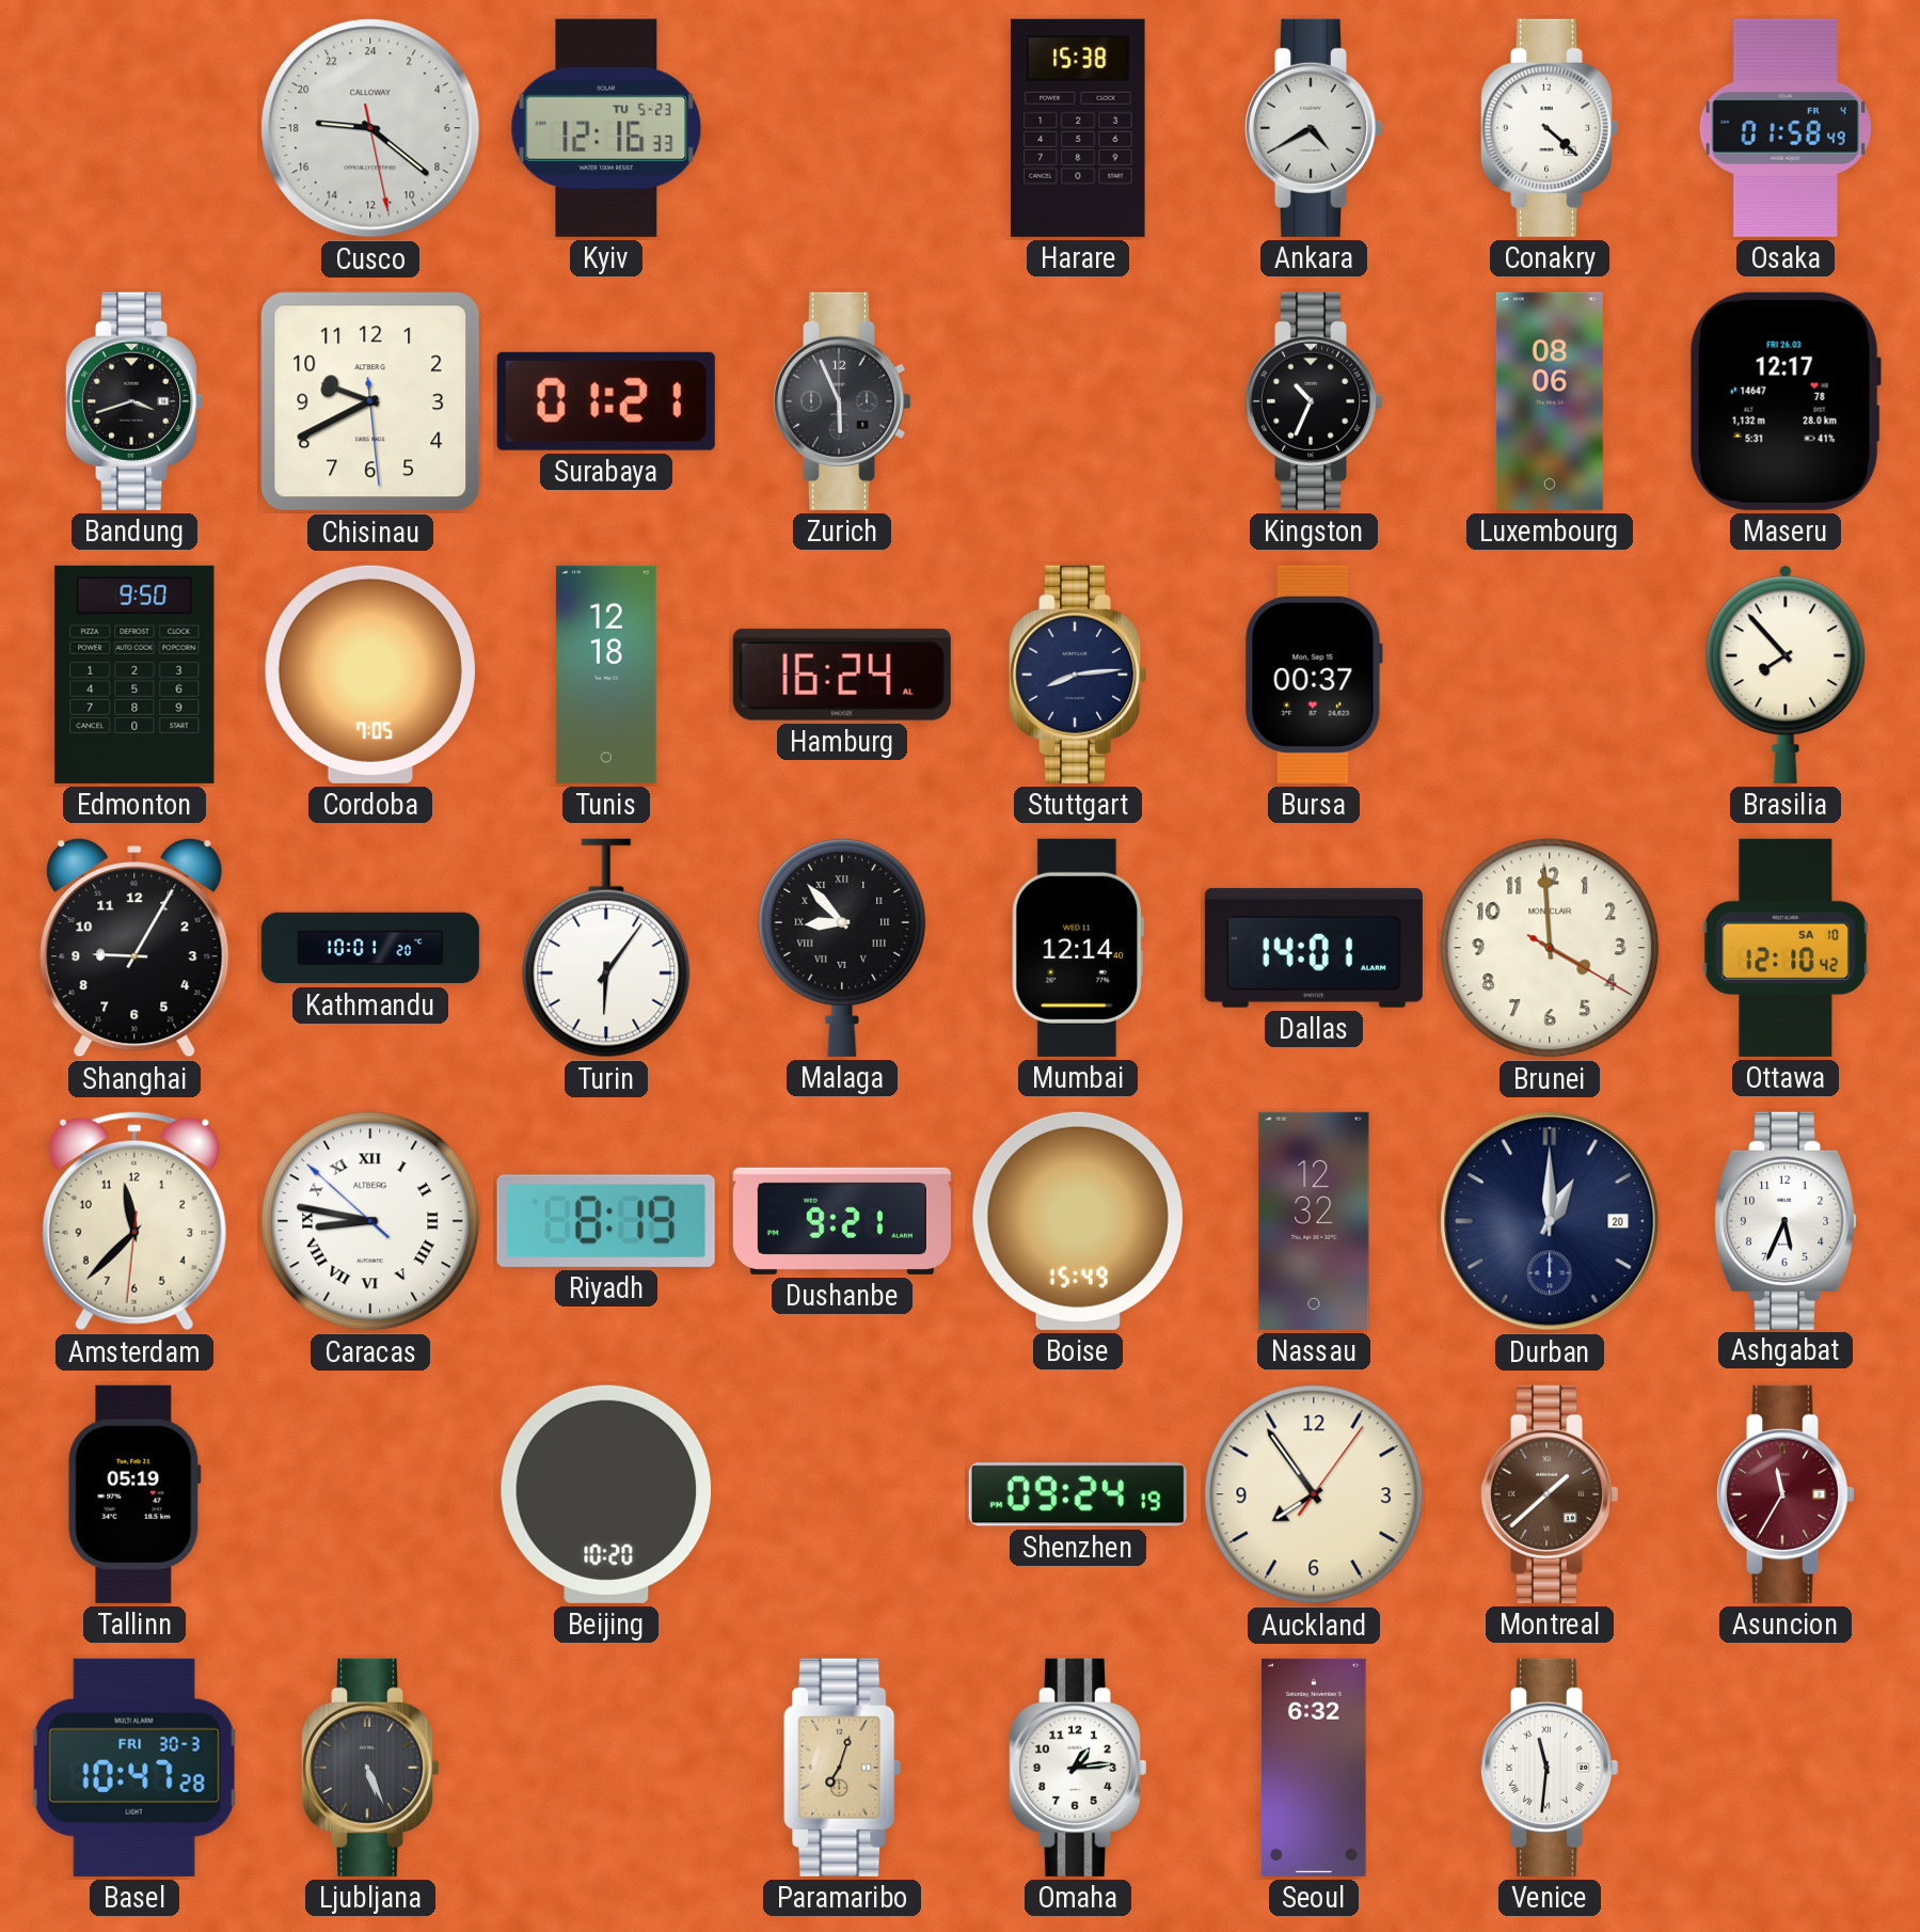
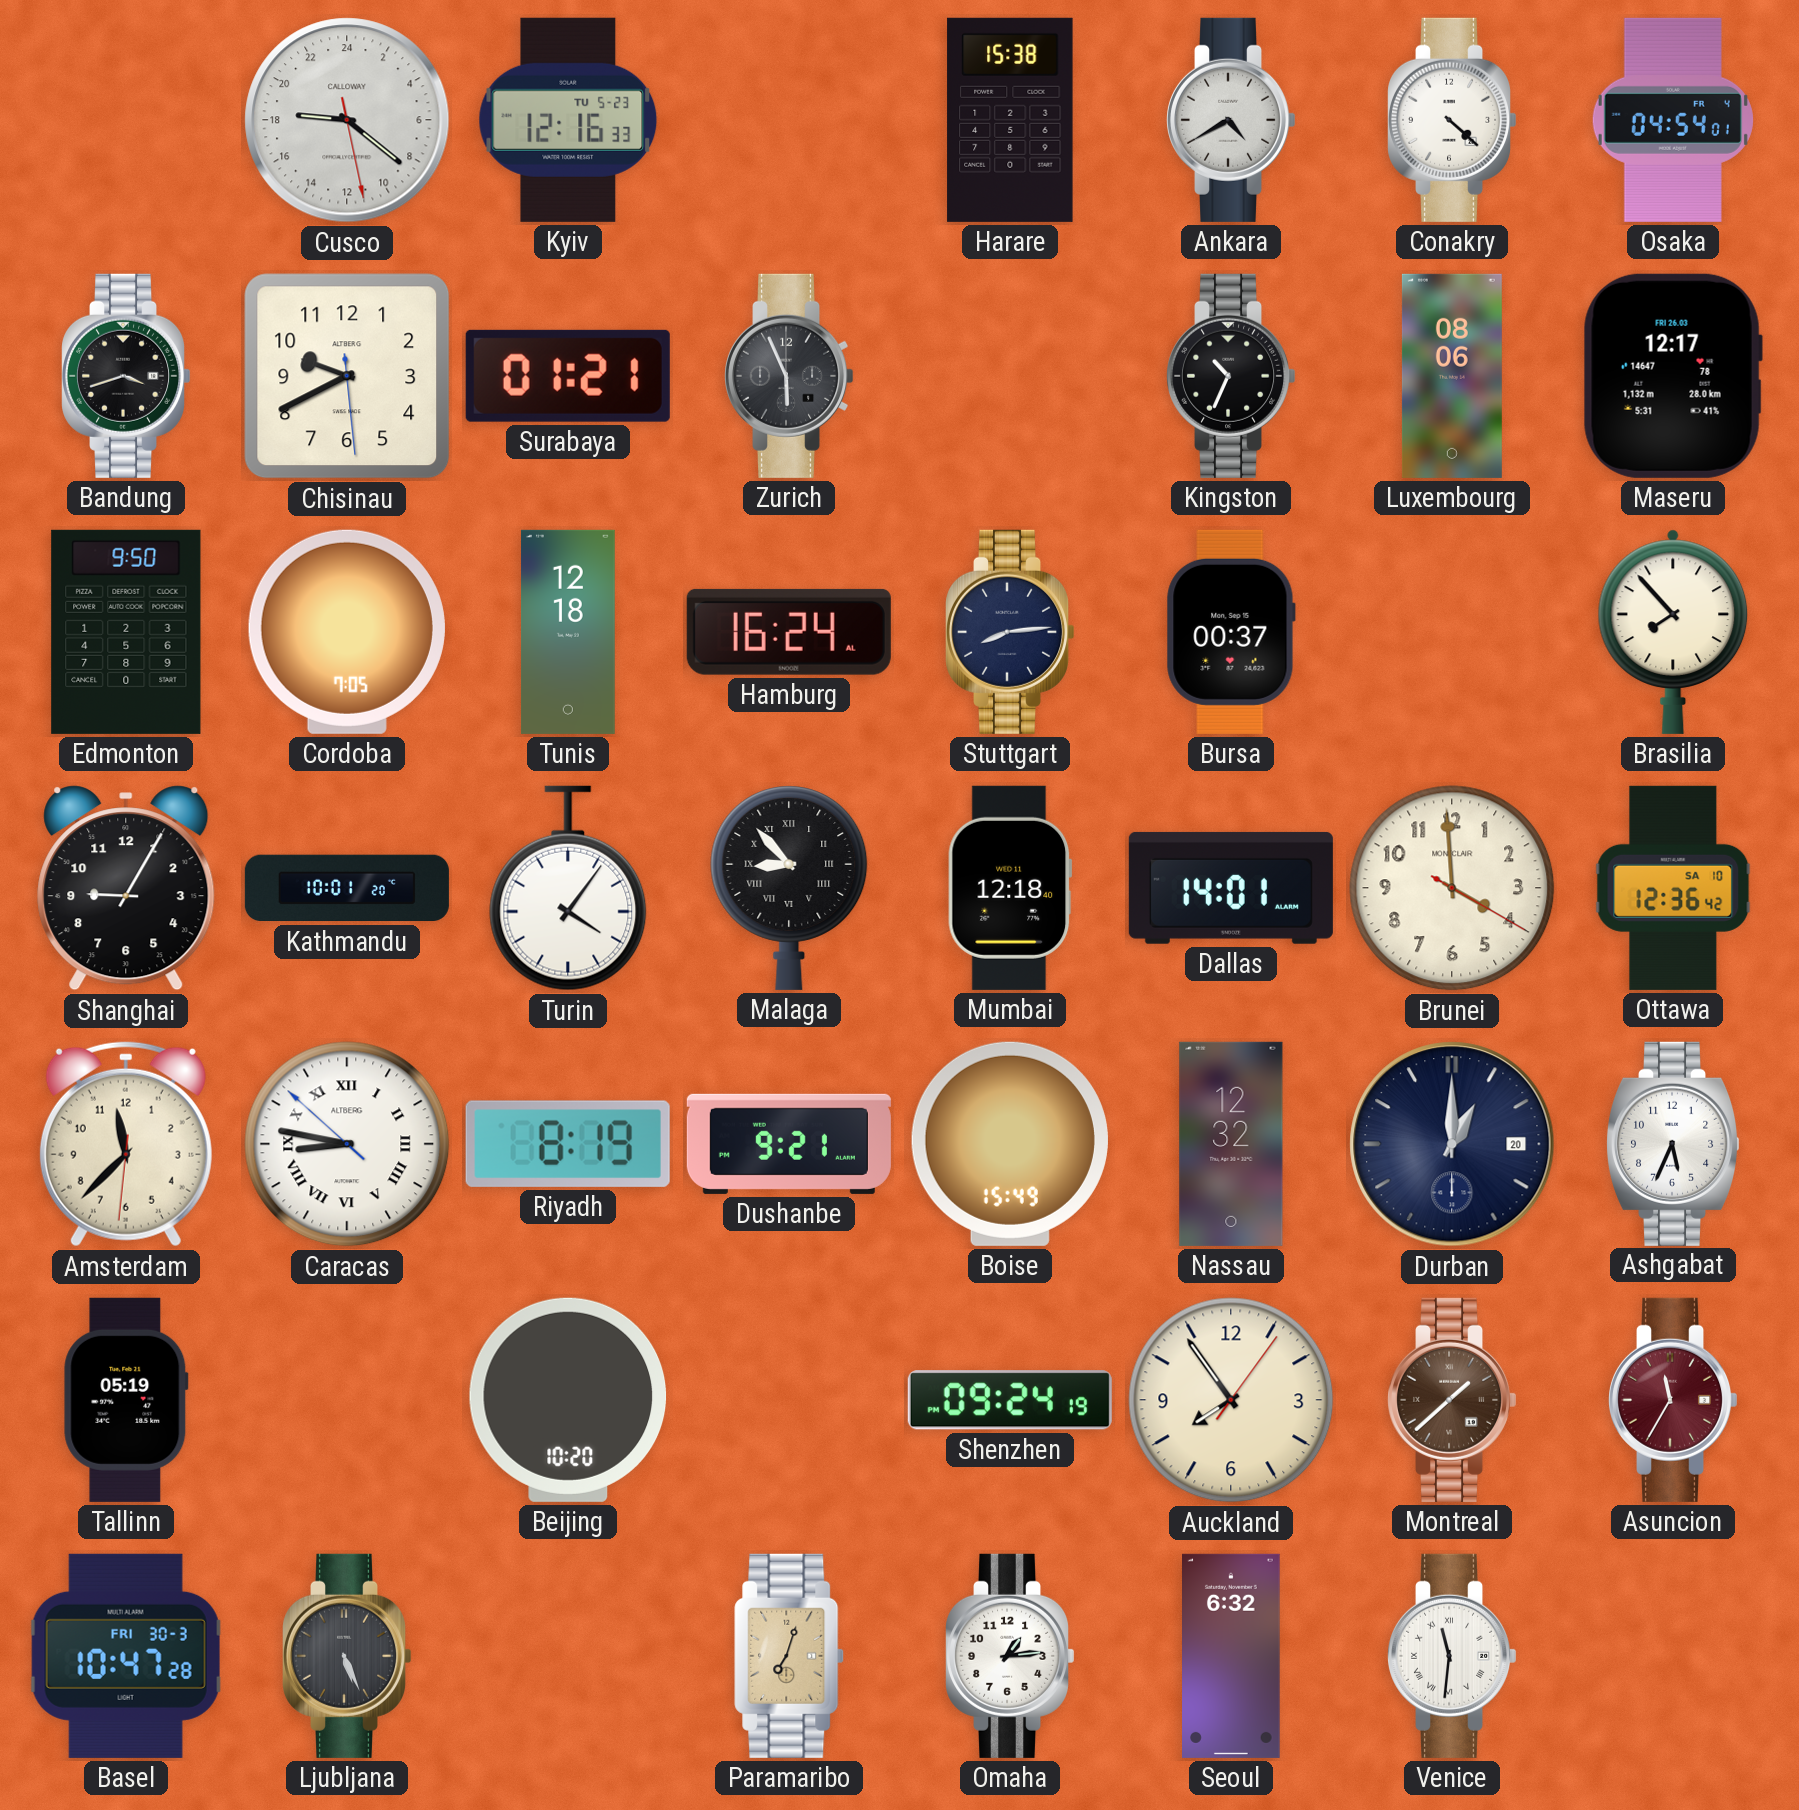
Osaka: 01:58 -> 04:54
Turin: 6:06 -> 4:06
Mumbai: 12:14 -> 12:18
Ottawa: 12:10 -> 12:36
